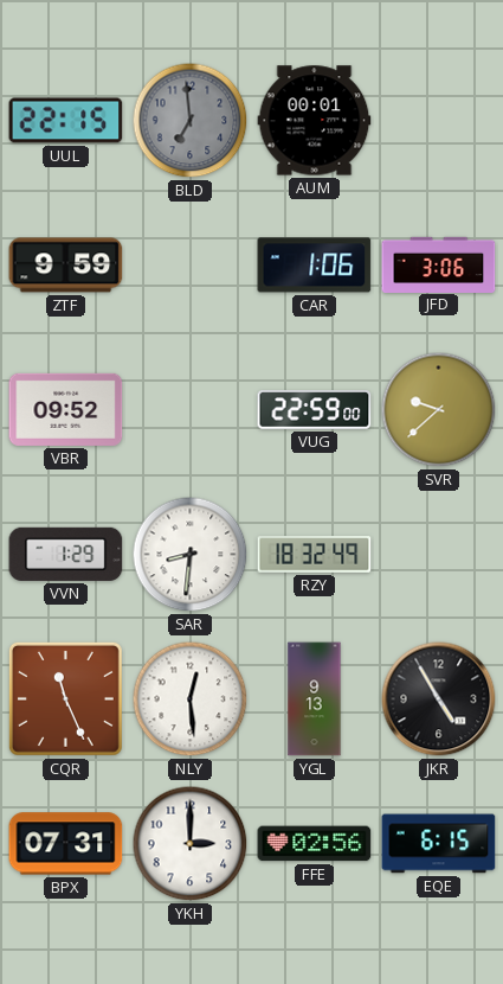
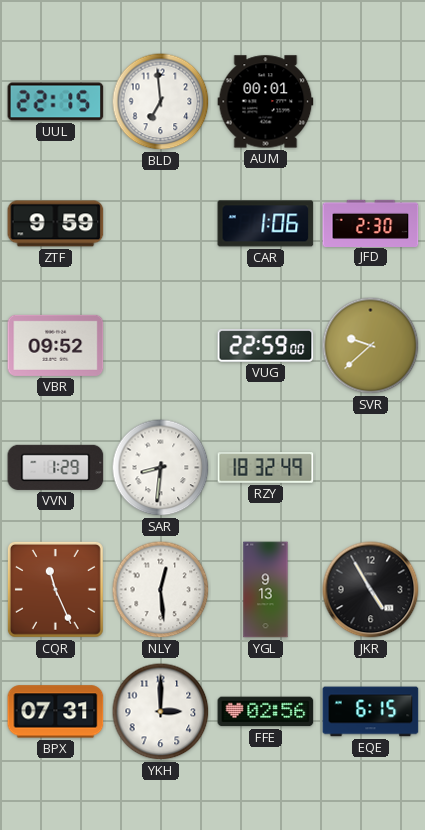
BLD dial: grey -> white
JFD: 3:06 -> 2:30
